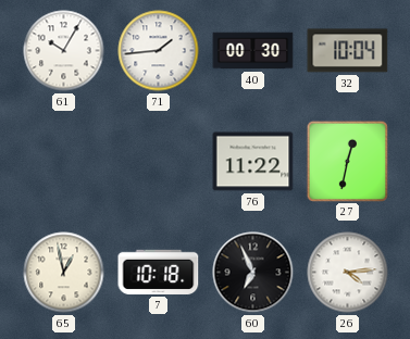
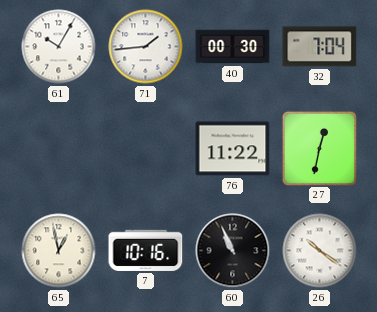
32: 10:04 -> 7:04
7: 10:18 -> 10:16
60: 6:56 -> 10:56
26: 4:14 -> 10:21
